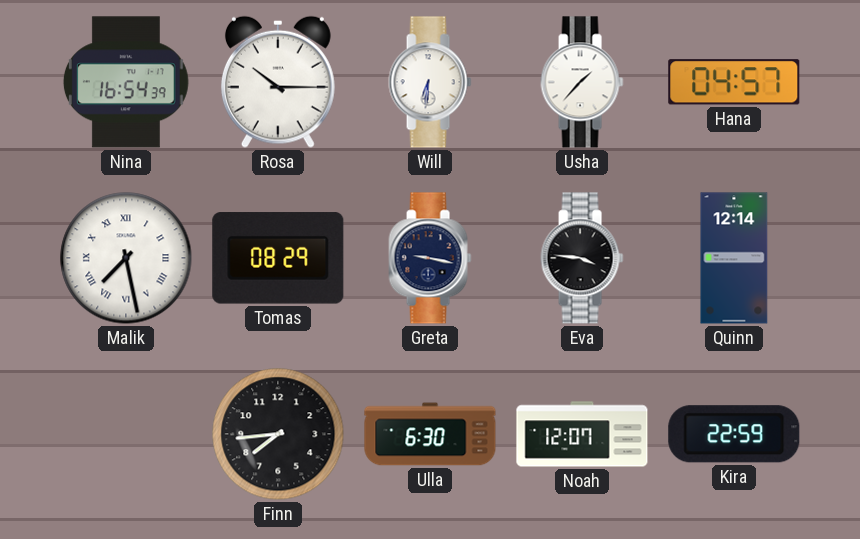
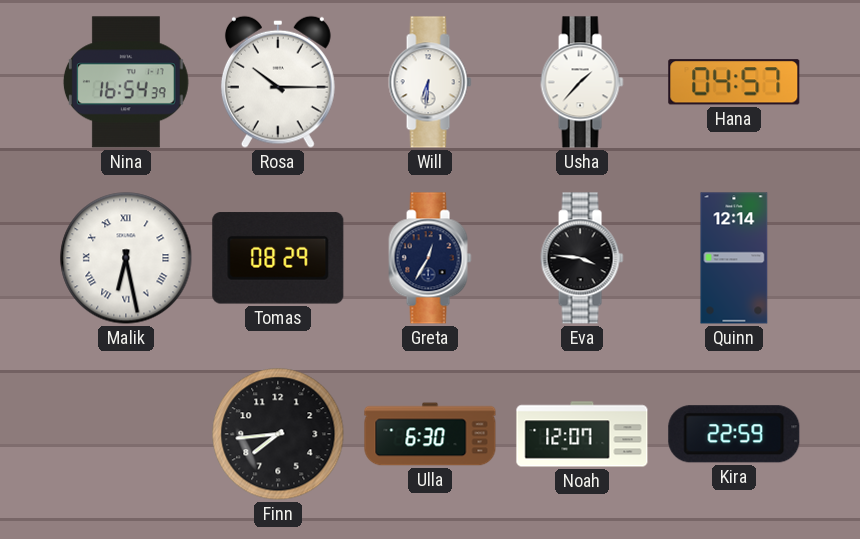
Malik: 7:28 -> 6:28
Greta: 9:17 -> 12:35
